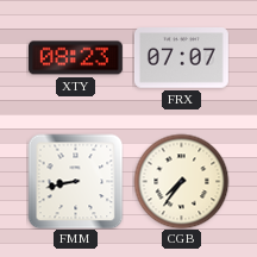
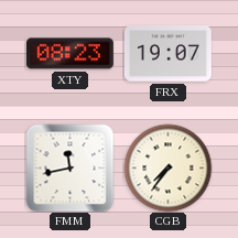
FRX: 07:07 -> 19:07
FMM: 8:43 -> 11:43
